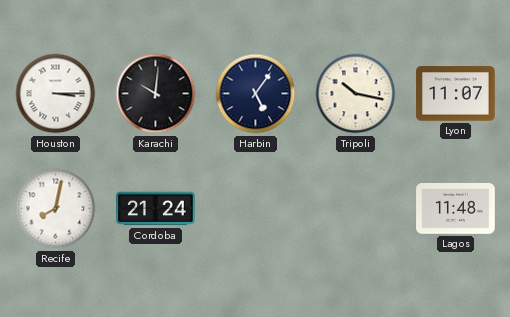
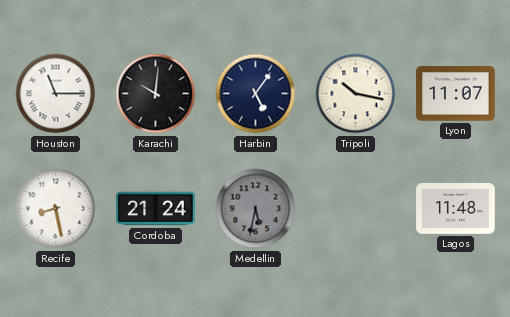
Houston: 3:15 -> 11:15
Recife: 8:02 -> 8:28
Medellin: none -> 5:32
